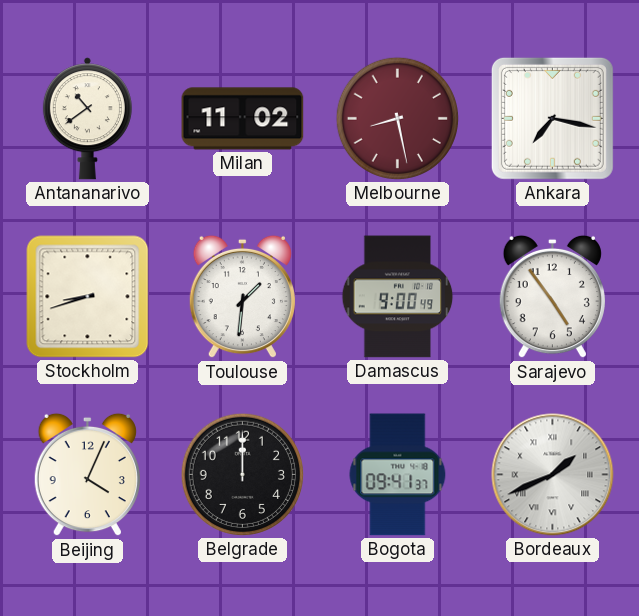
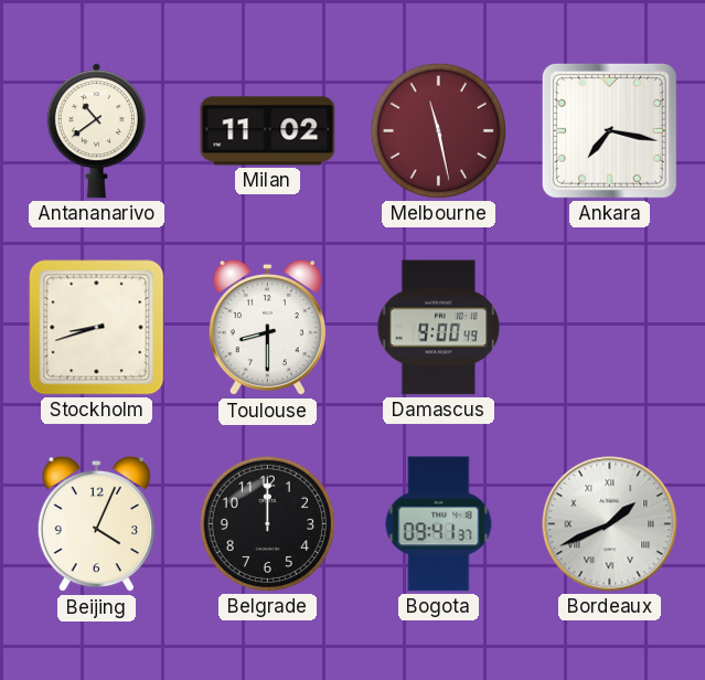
Melbourne: 8:28 -> 11:28
Toulouse: 1:31 -> 8:30
Sarajevo: 4:54 -> none
